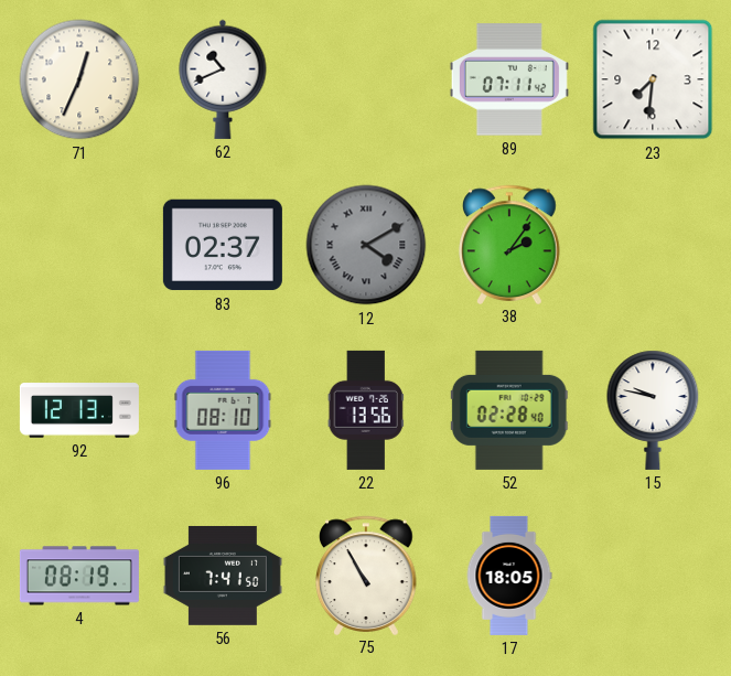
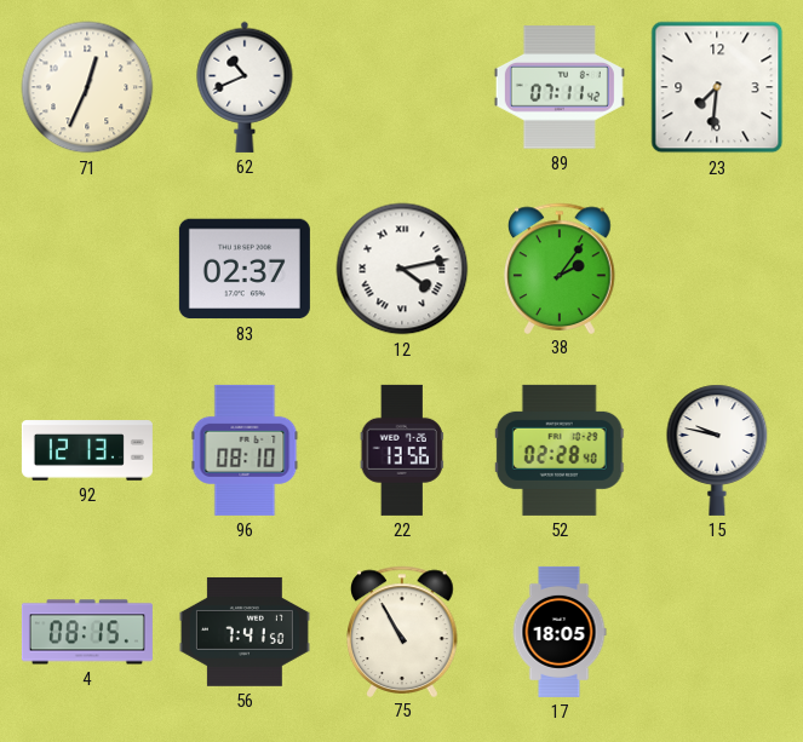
12: 4:10 -> 4:13
12 dial: grey -> white
4: 08:19 -> 08:15
